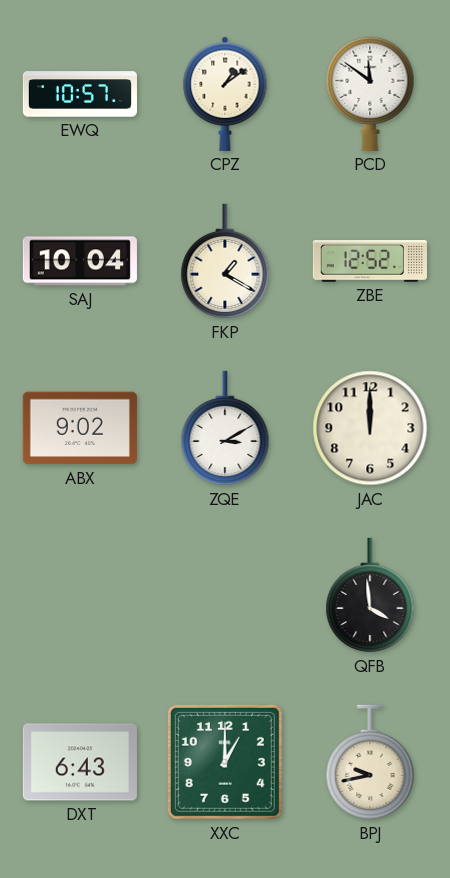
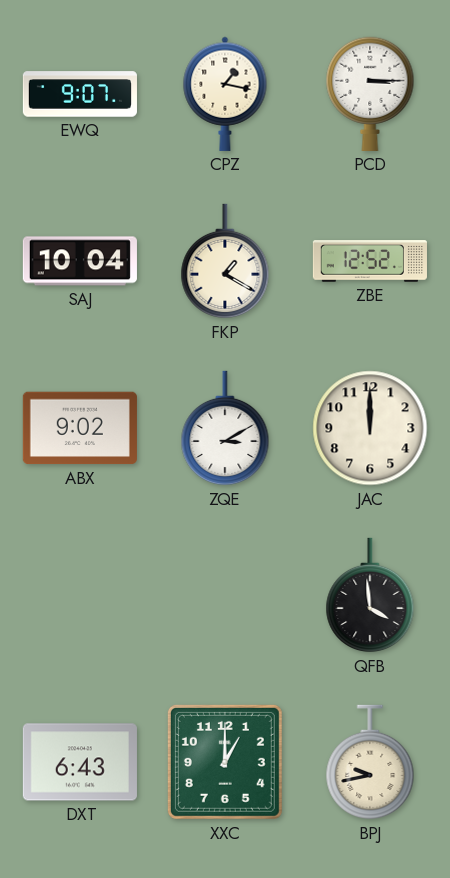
EWQ: 10:57 -> 9:07
CPZ: 1:09 -> 1:17
PCD: 11:51 -> 3:15
